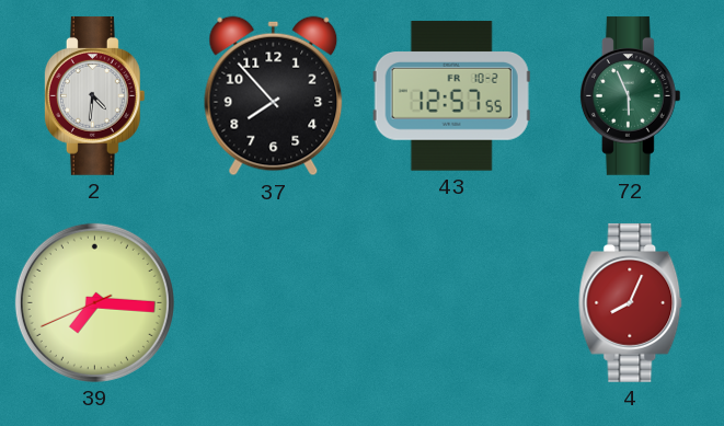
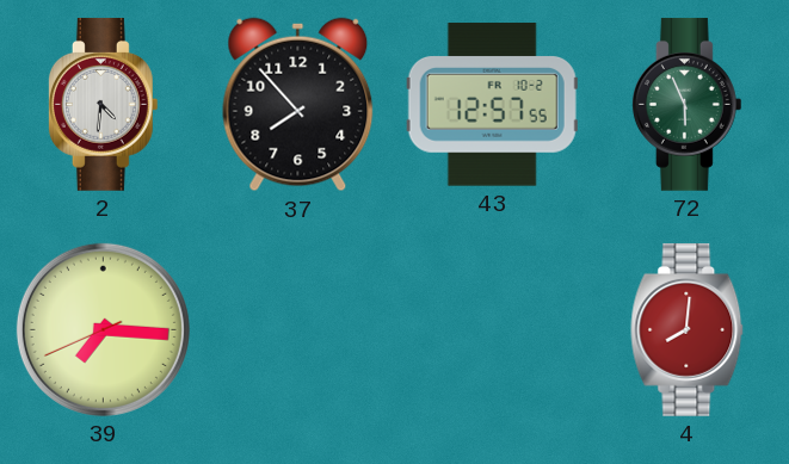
4: 8:04 -> 8:01
